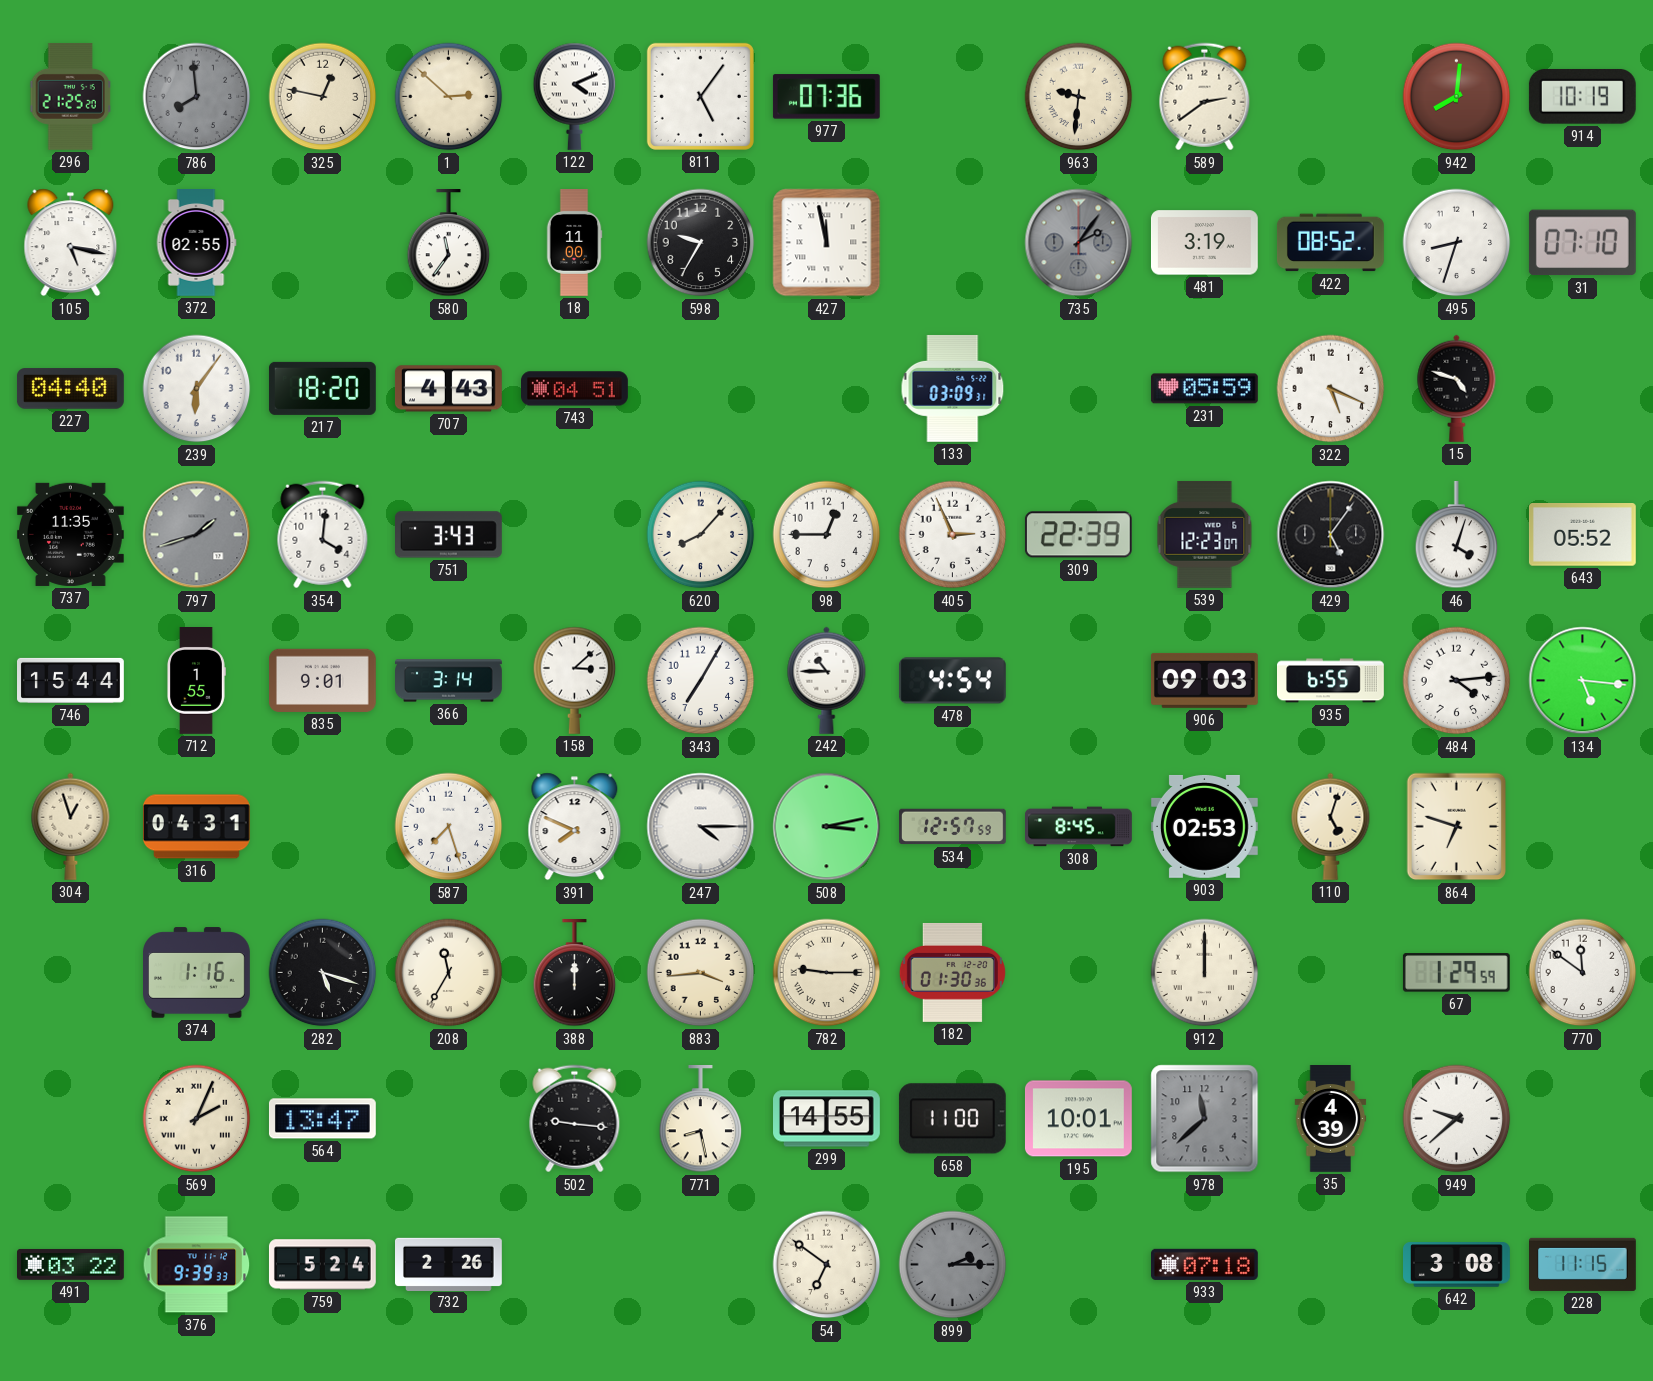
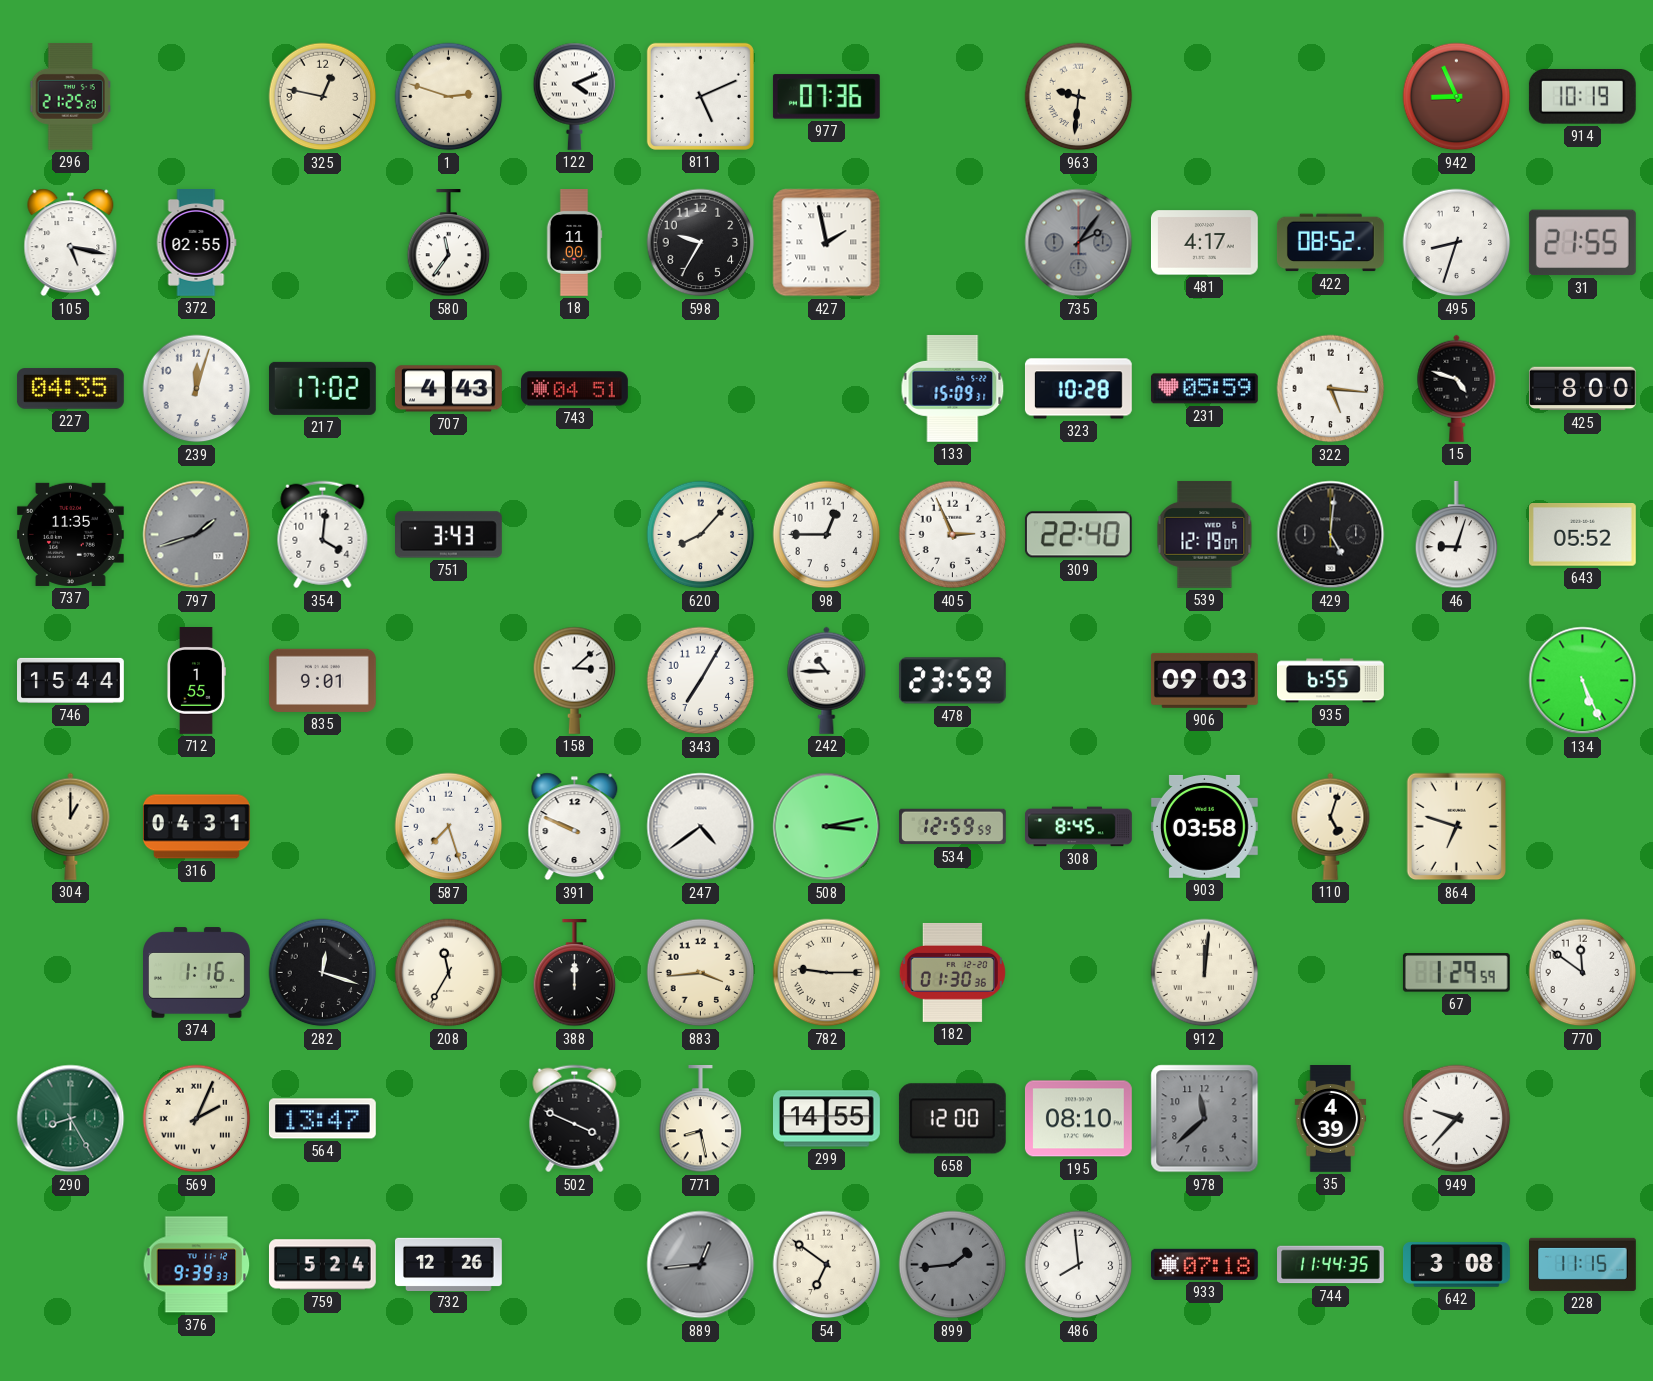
786: 7:59 -> none
1: 2:52 -> 2:48
811: 5:06 -> 5:11
589: 2:39 -> none
942: 8:01 -> 8:56
427: 11:58 -> 1:58
481: 3:19 -> 4:17
31: 07:10 -> 21:55
227: 04:40 -> 04:35
239: 6:06 -> 12:03
217: 18:20 -> 17:02
133: 03:09 -> 15:09
323: none -> 10:28
322: 5:19 -> 5:16
425: none -> 8:00
309: 22:39 -> 22:40
539: 12:23 -> 12:19
429: 5:06 -> 5:01
46: 4:03 -> 9:03
366: 3:14 -> none
478: 4:54 -> 23:59
484: 4:14 -> none
134: 5:16 -> 5:26
304: 12:57 -> 1:00
391: 7:49 -> 9:49
247: 4:15 -> 4:39
534: 12:57 -> 12:59
903: 02:53 -> 03:58
282: 5:18 -> 12:18
912: 12:00 -> 12:01
290: none -> 8:25
502: 9:16 -> 3:49
658: 11:00 -> 12:00
195: 10:01 -> 08:10
949: 9:38 -> 9:37
491: 03:22 -> none
732: 2:26 -> 12:26
889: none -> 12:44
899: 2:15 -> 1:44
486: none -> 7:59
744: none -> 11:44
